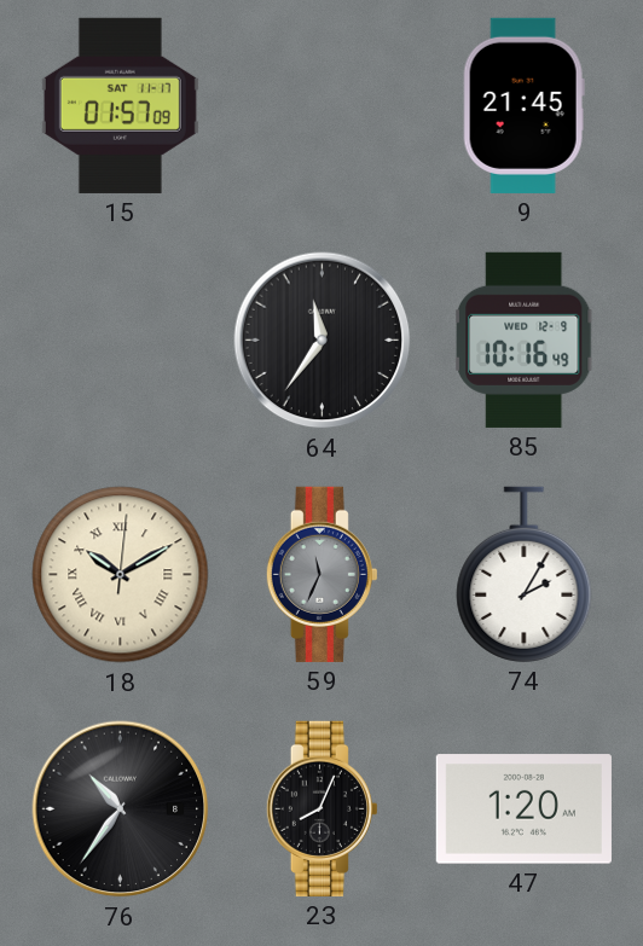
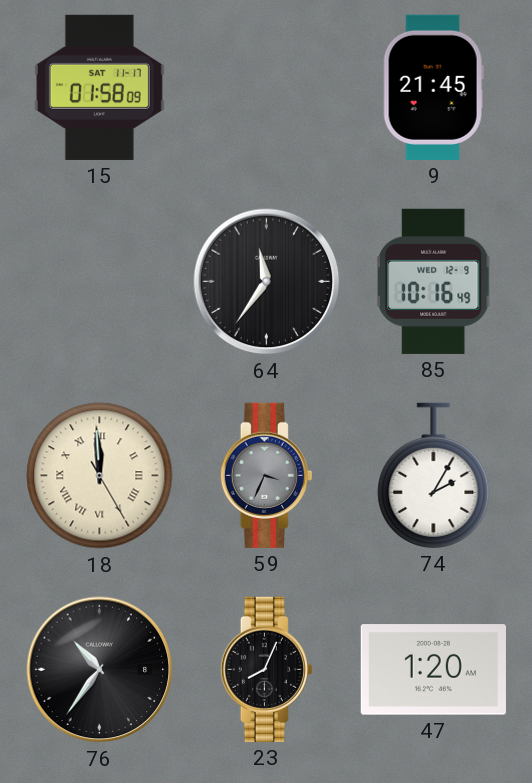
15: 01:57 -> 01:58
18: 10:10 -> 11:59
59: 11:34 -> 3:34
